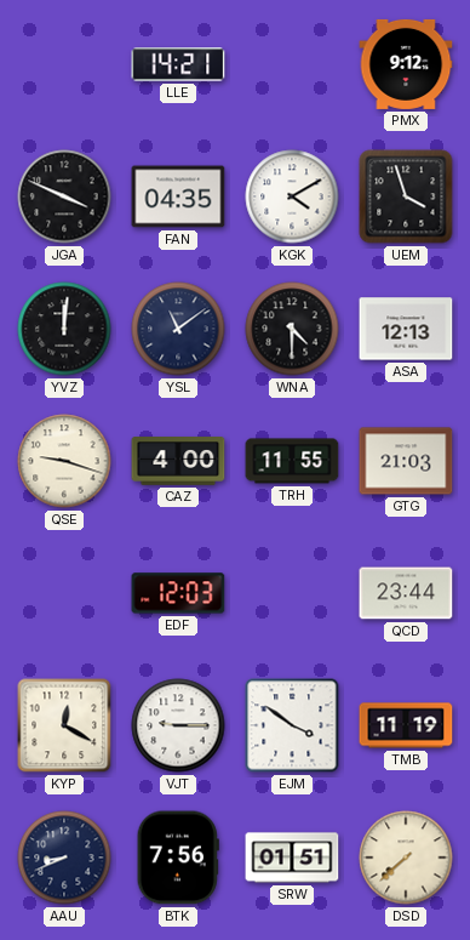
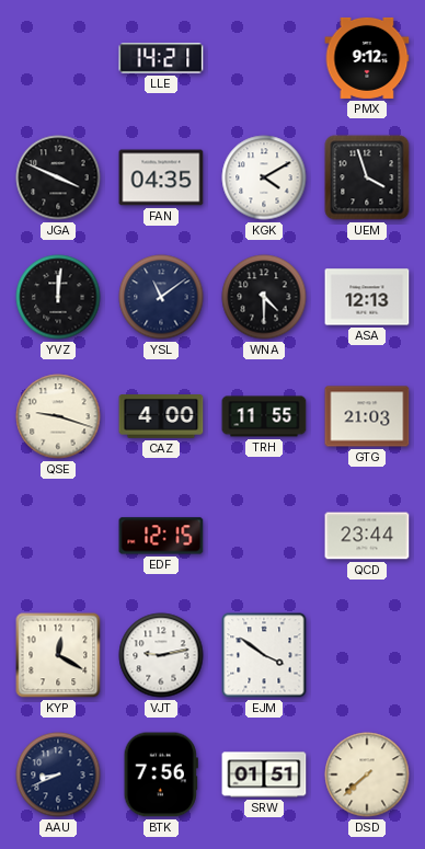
EDF: 12:03 -> 12:15
VJT: 9:15 -> 9:13
TMB: 11:19 -> none
